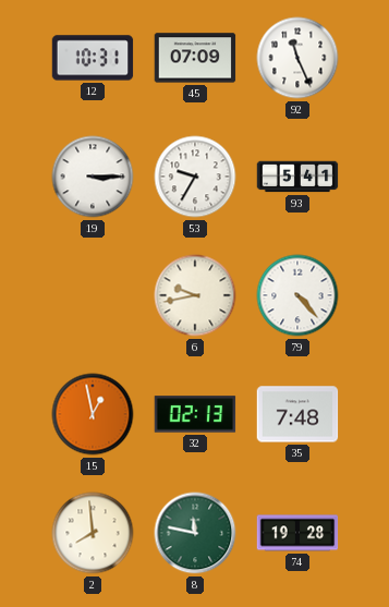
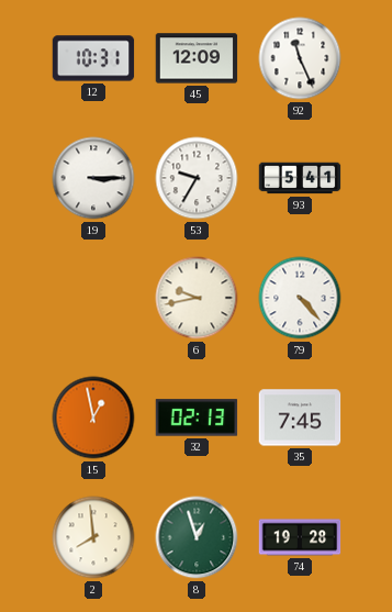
45: 07:09 -> 12:09
35: 7:48 -> 7:45
8: 11:47 -> 12:57
